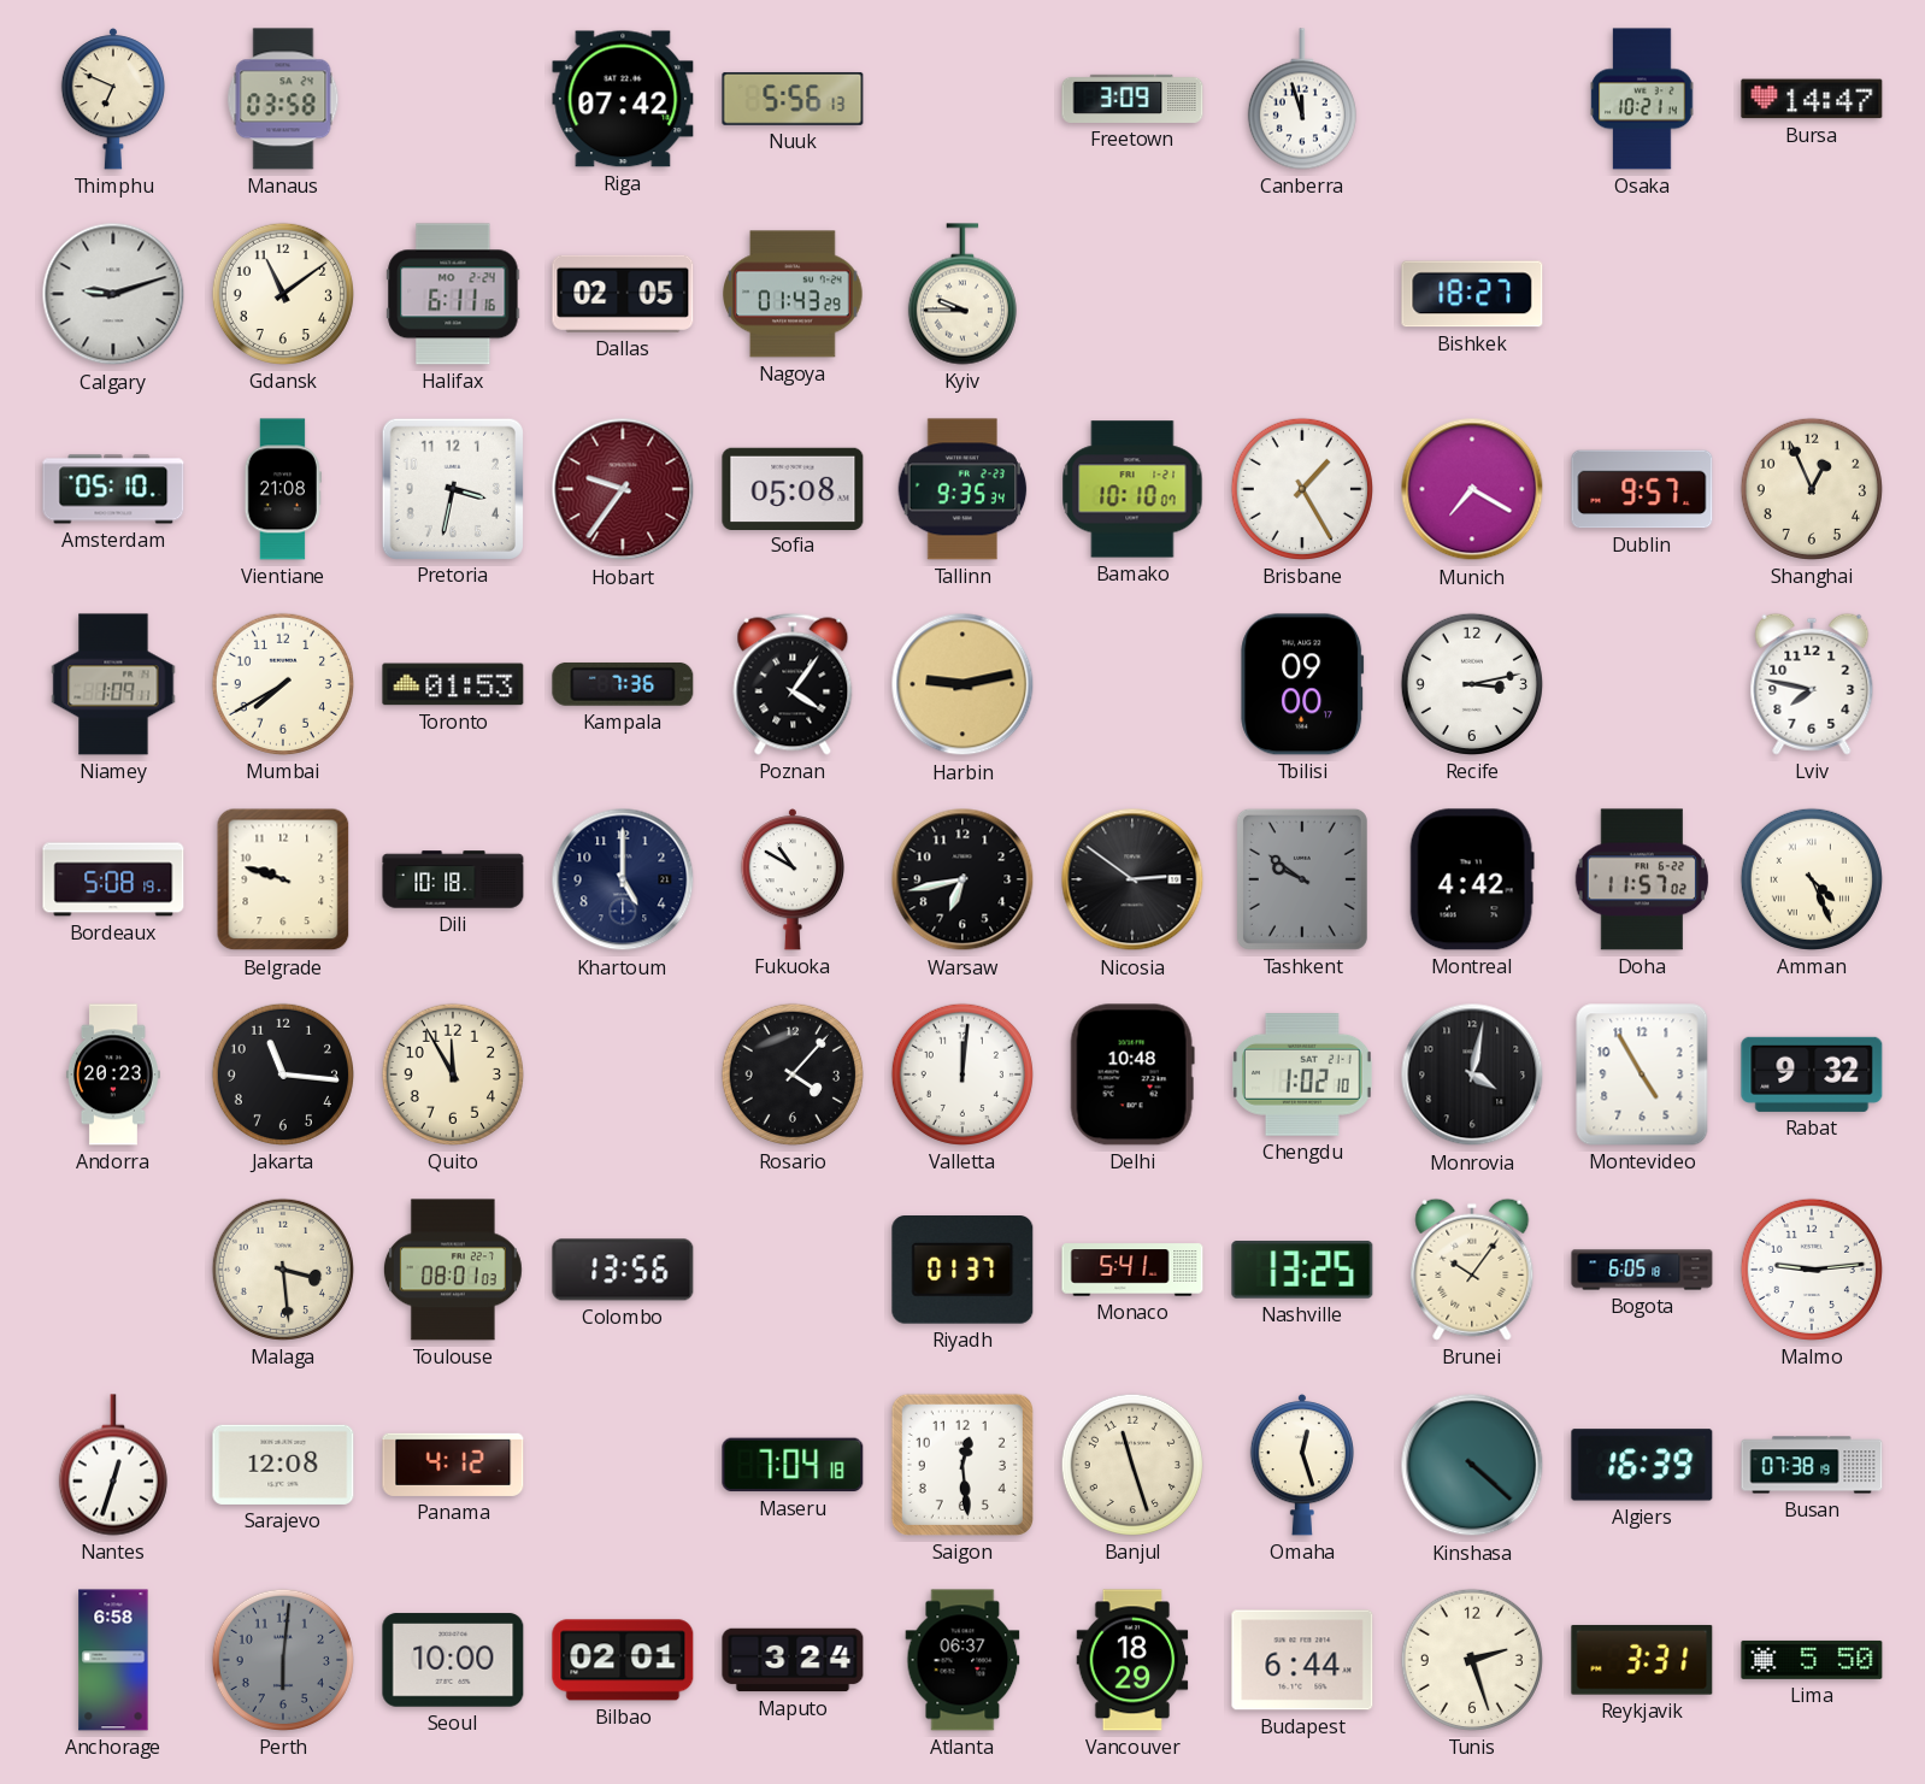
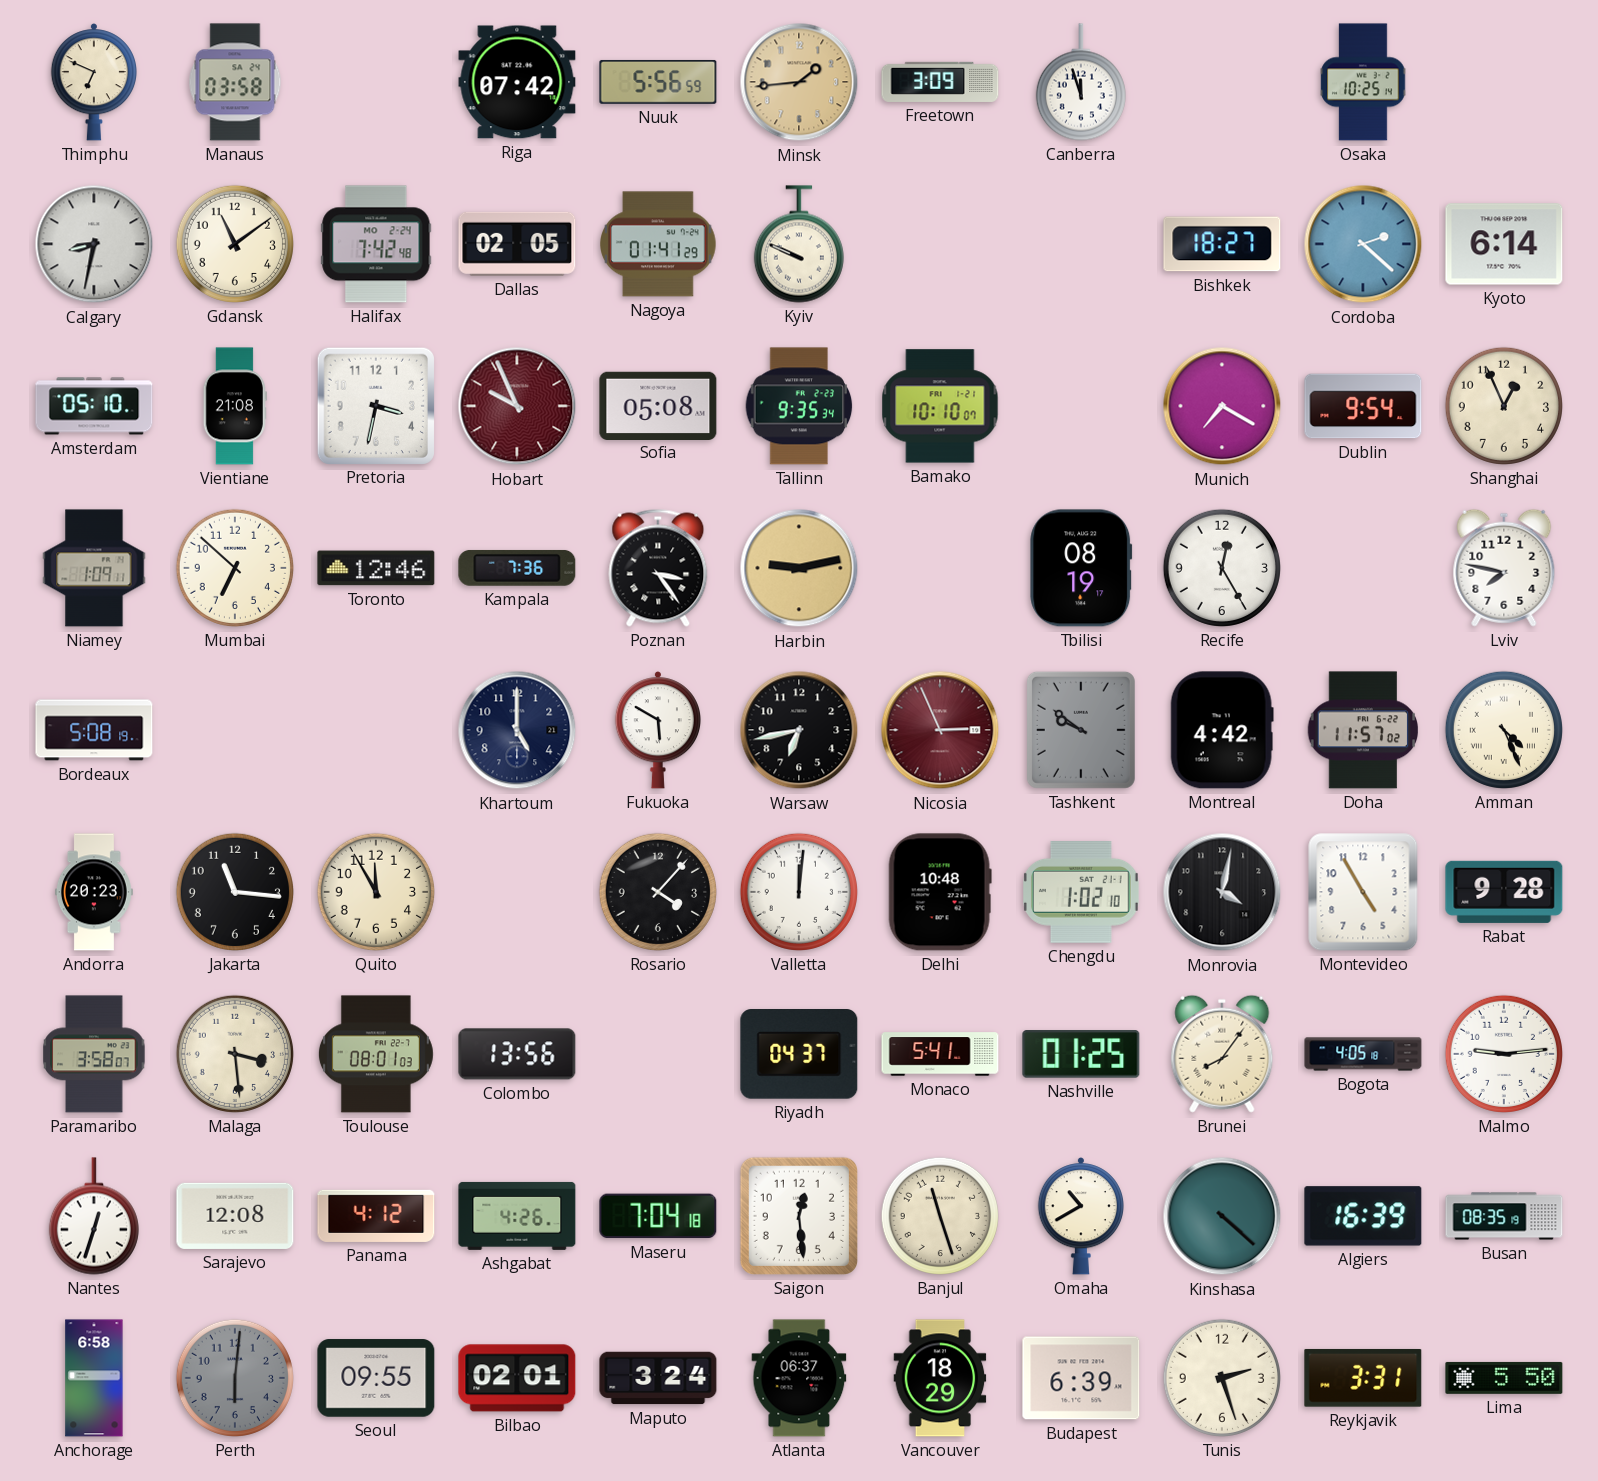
Nuuk: 5:56:13 -> 5:56:59
Minsk: none -> 1:44
Osaka: 10:21 -> 10:25
Bursa: 14:47 -> none
Calgary: 9:12 -> 8:32
Halifax: 6:11 -> 7:42
Nagoya: 01:43 -> 01:41
Kyiv: 9:45 -> 9:49
Cordoba: none -> 2:22
Kyoto: none -> 6:14
Hobart: 9:36 -> 9:56
Brisbane: 1:25 -> none
Dublin: 9:57 -> 9:54
Mumbai: 7:40 -> 6:52
Toronto: 01:53 -> 12:46
Poznan: 4:06 -> 3:24
Tbilisi: 09:00 -> 08:19
Recife: 3:13 -> 12:25
Belgrade: 9:48 -> none
Dili: 10:18 -> none
Fukuoka: 10:50 -> 5:50
Nicosia: 2:51 -> 2:56
Nicosia dial: black -> burgundy
Rabat: 9:32 -> 9:28
Paramaribo: none -> 3:58
Riyadh: 01:37 -> 04:37
Nashville: 13:25 -> 01:25
Brunei: 10:06 -> 8:06
Bogota: 6:05 -> 4:05
Ashgabat: none -> 4:26
Omaha: 12:27 -> 10:40
Busan: 07:38 -> 08:35
Seoul: 10:00 -> 09:55
Budapest: 6:44 -> 6:39
